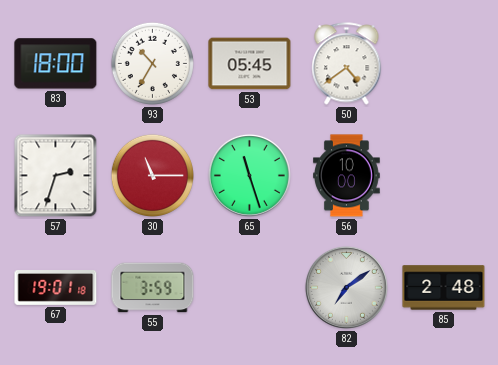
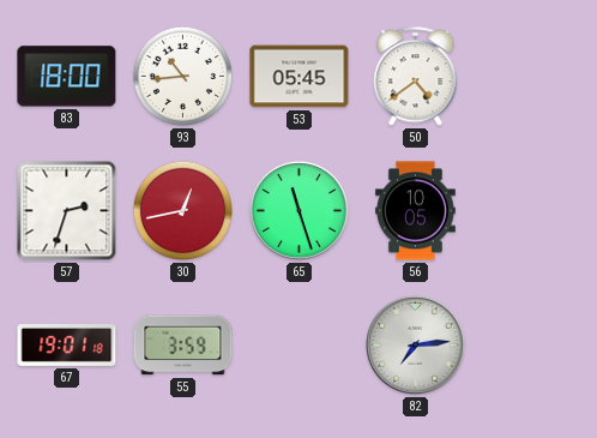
93: 10:35 -> 10:44
30: 11:15 -> 12:43
56: 10:00 -> 10:05
82: 7:09 -> 7:14
85: 2:48 -> none
